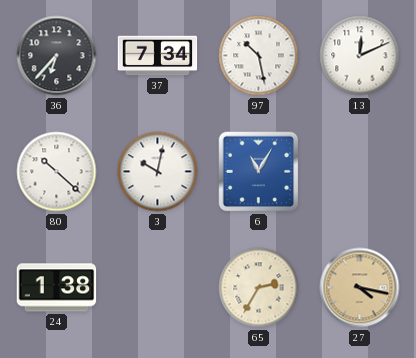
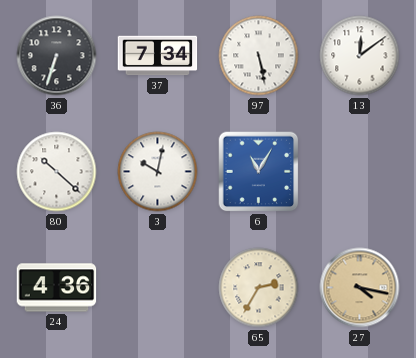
36: 6:37 -> 6:33
97: 10:28 -> 5:28
13: 12:11 -> 12:09
24: 1:38 -> 4:36
